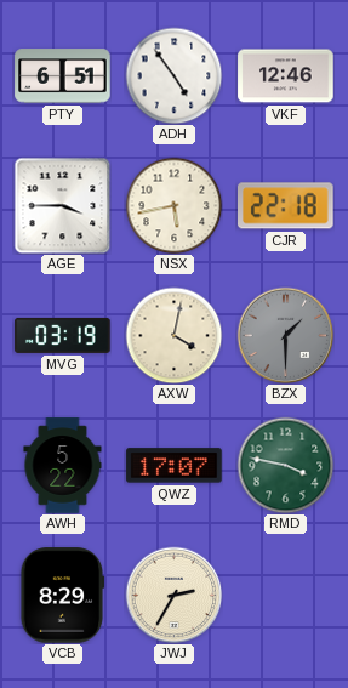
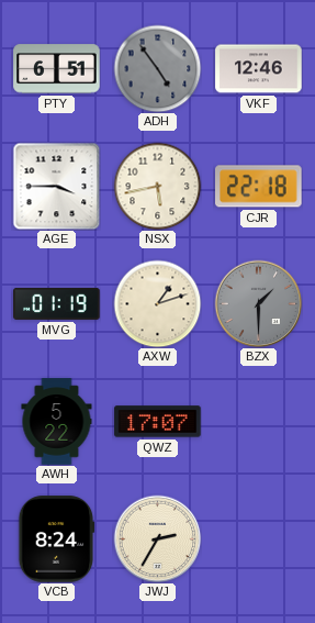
ADH dial: white -> grey
MVG: 03:19 -> 01:19
AXW: 4:02 -> 1:12
RMD: 3:47 -> none
VCB: 8:29 -> 8:24
